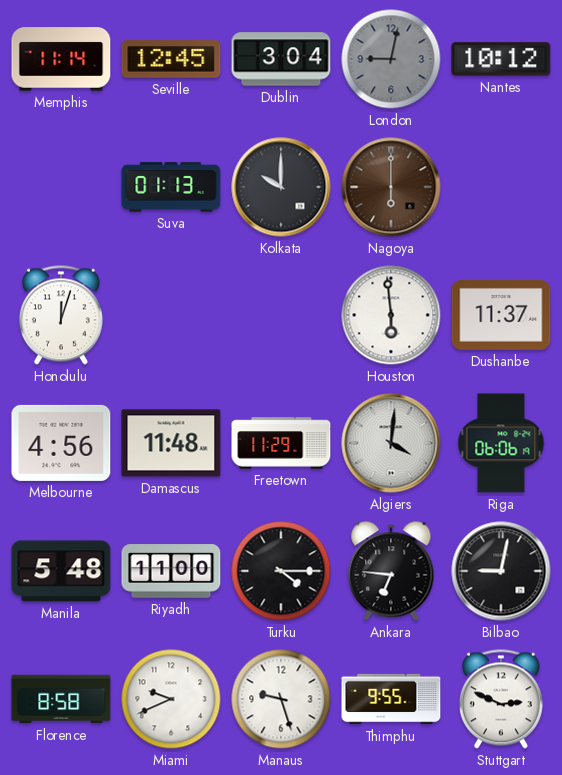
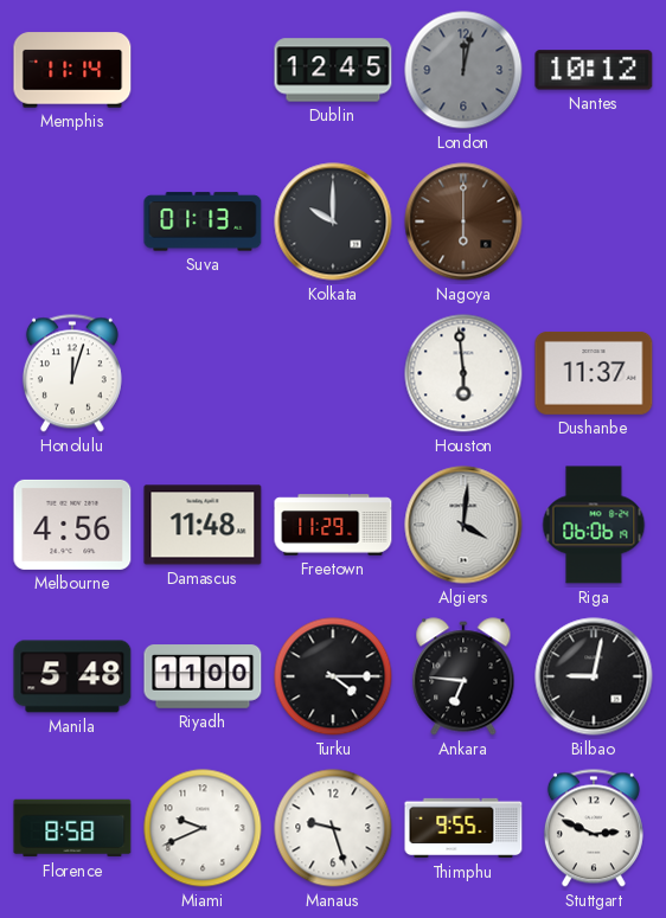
Seville: 12:45 -> none
Dublin: 3:04 -> 12:45
London: 9:02 -> 12:02
